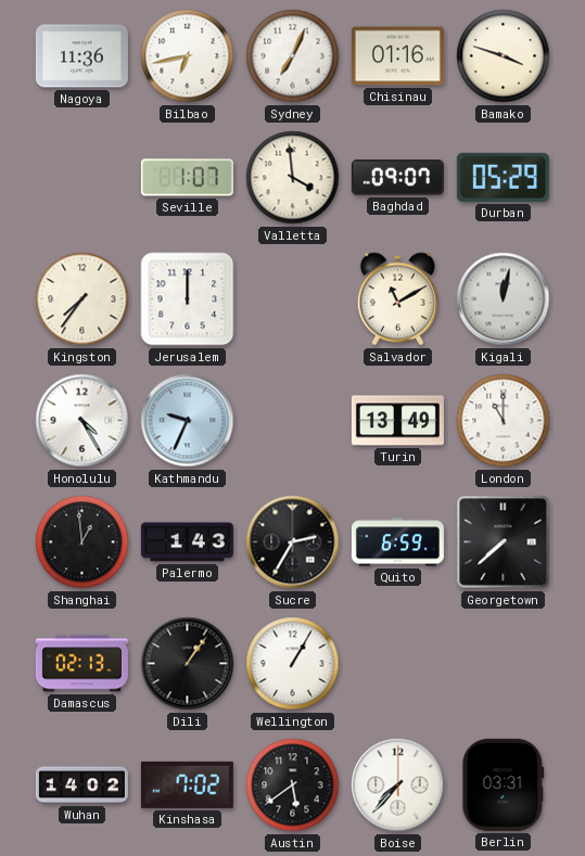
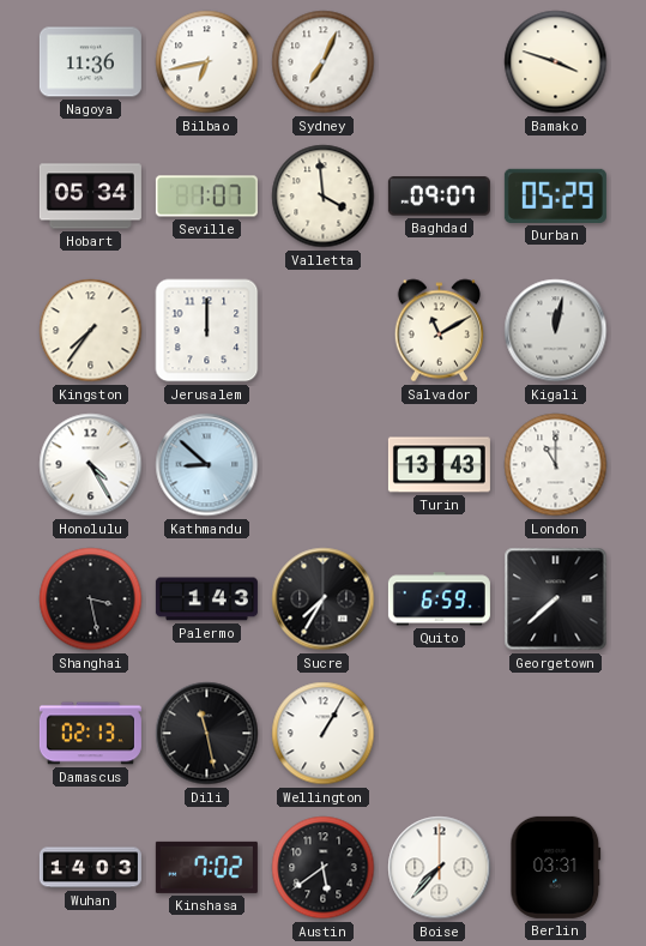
Chisinau: 01:16 -> none
Hobart: none -> 05:34
Kathmandu: 9:34 -> 8:52
Turin: 13:49 -> 13:43
Shanghai: 12:59 -> 3:28
Sucre: 2:35 -> 7:35
Dili: 1:06 -> 11:28
Wuhan: 14:02 -> 14:03
